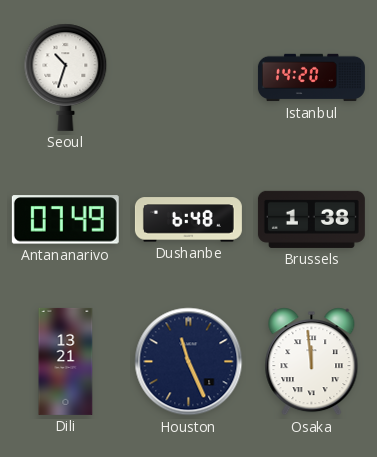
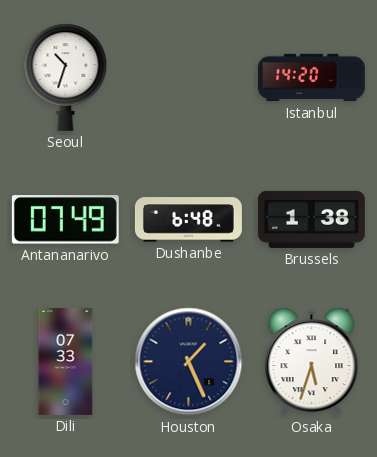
Dili: 13:21 -> 07:33
Houston: 11:26 -> 1:26
Osaka: 11:59 -> 5:33
